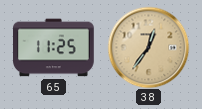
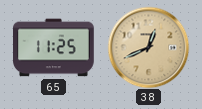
38: 12:36 -> 12:41
